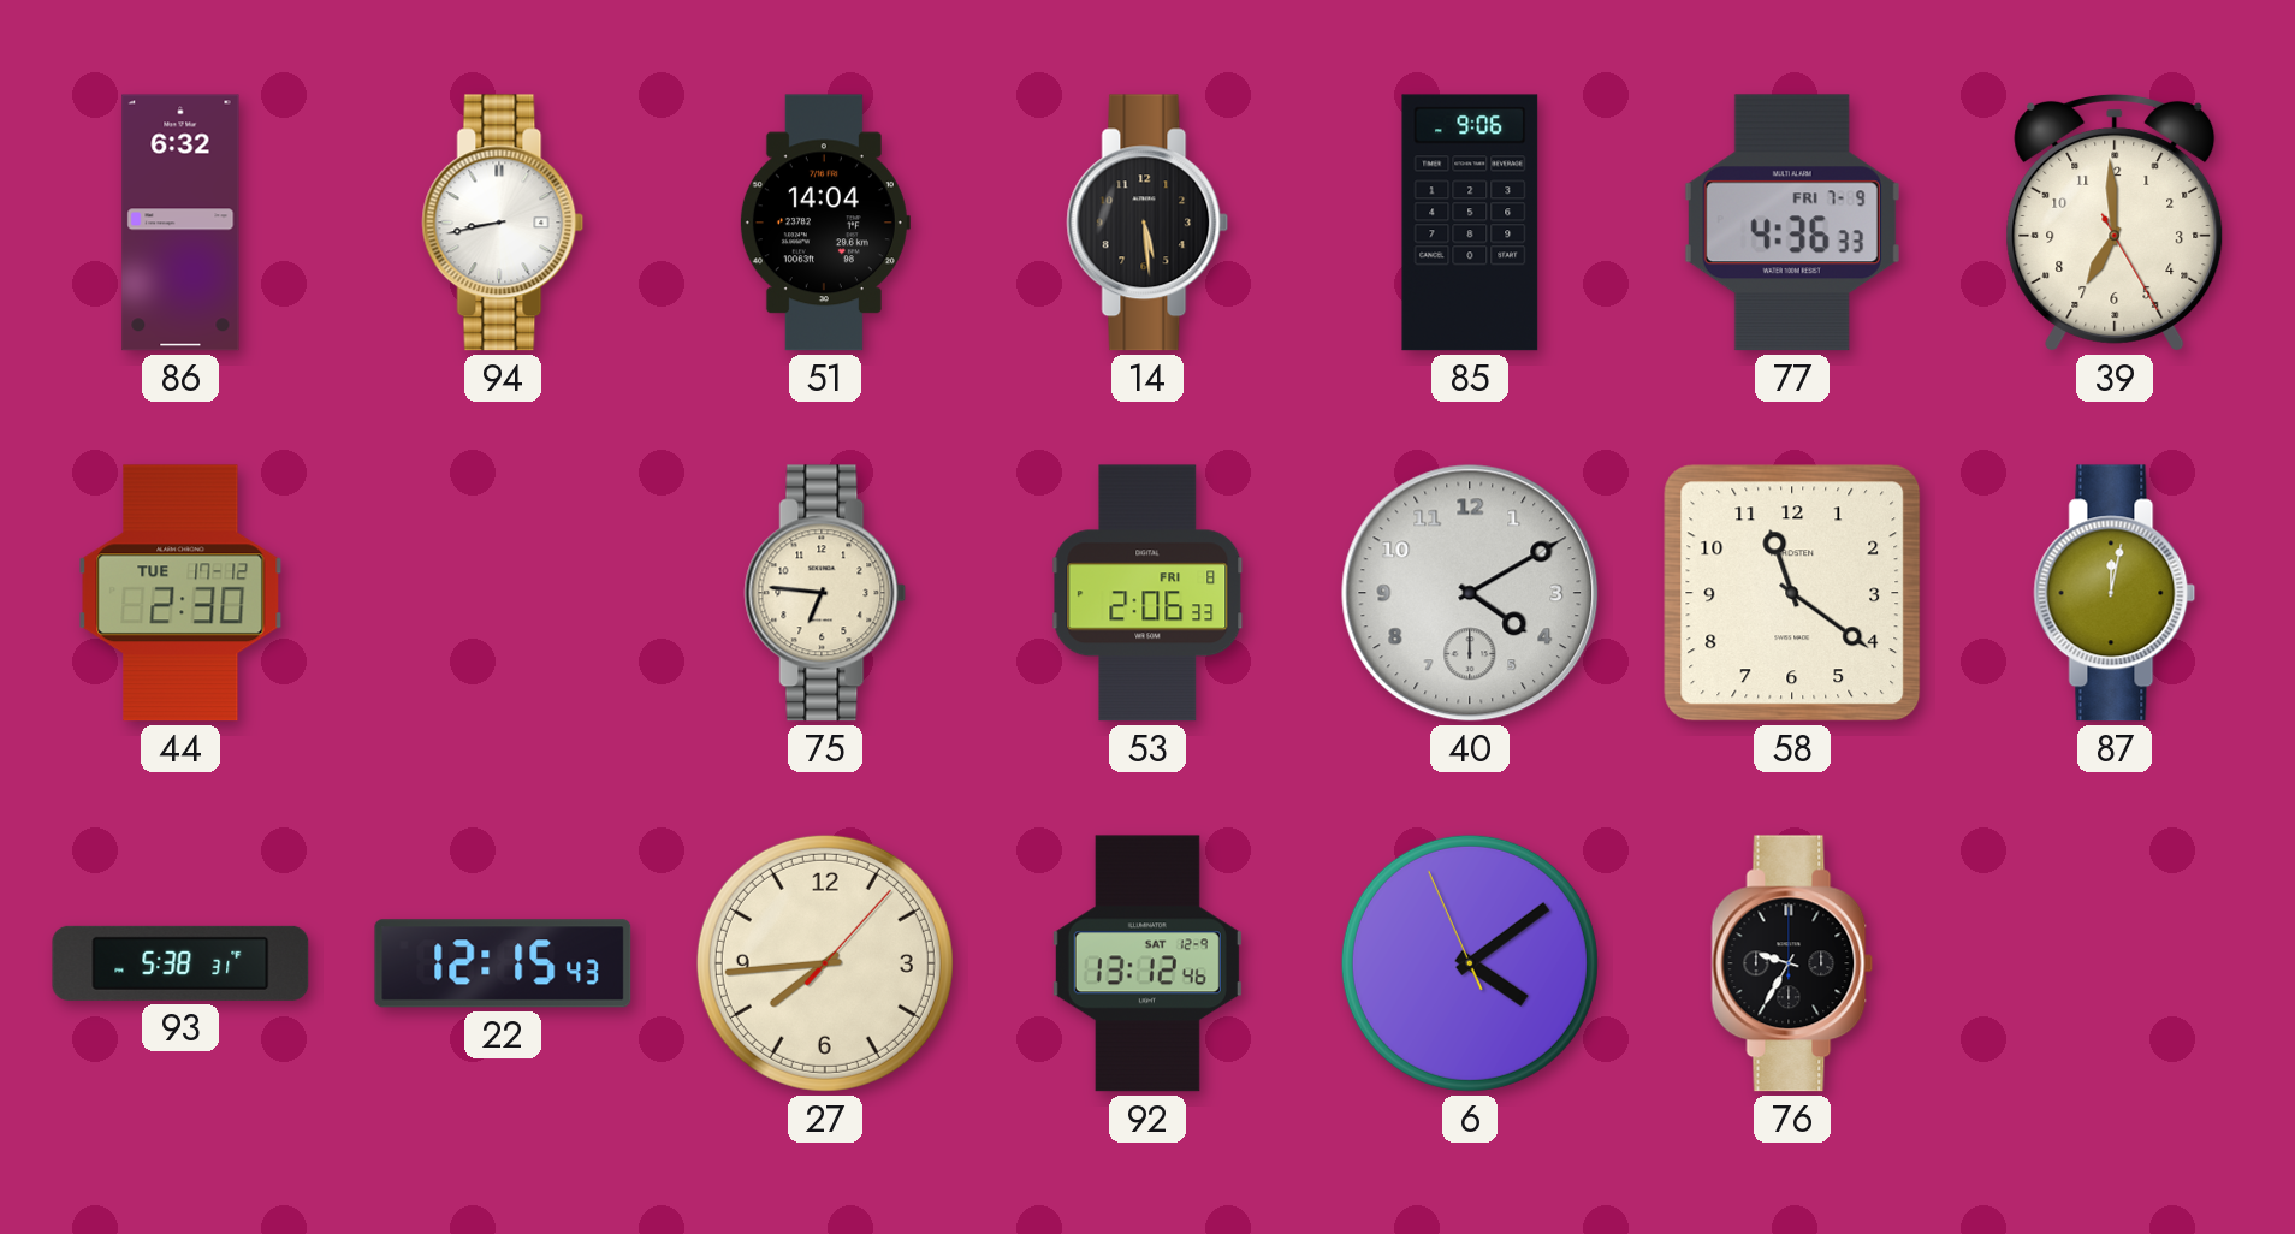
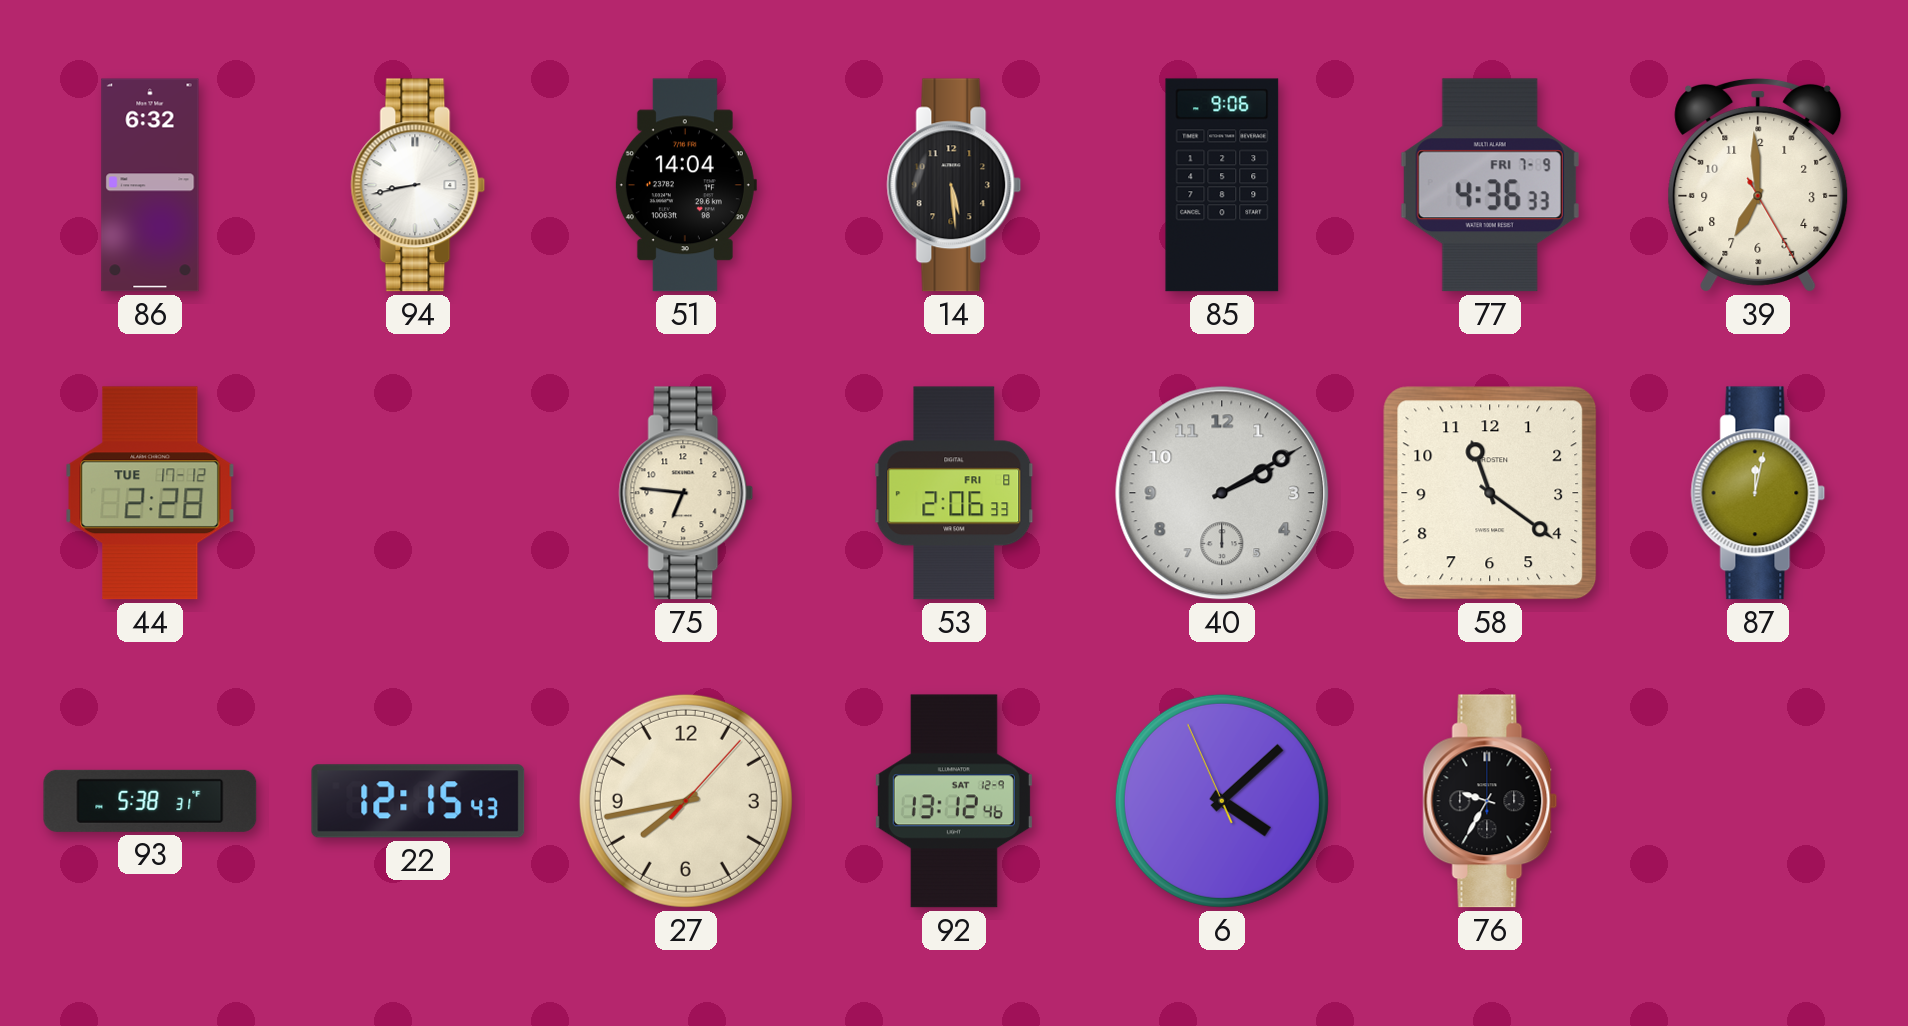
44: 2:30 -> 2:28
40: 4:10 -> 2:10
27: 7:44 -> 7:43
6: 4:08 -> 4:07
